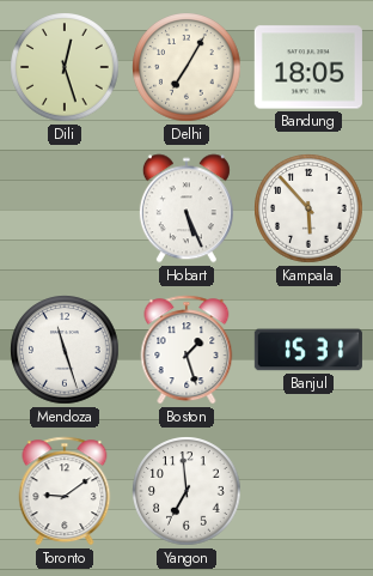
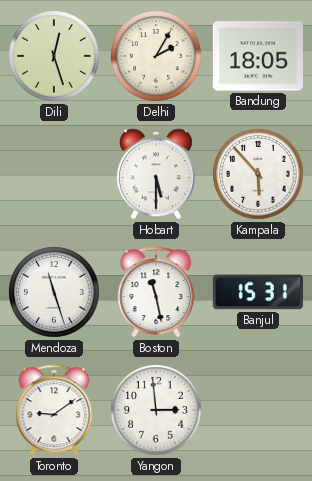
Delhi: 7:05 -> 2:05
Hobart: 5:26 -> 5:30
Boston: 1:27 -> 11:28
Yangon: 6:59 -> 2:59
